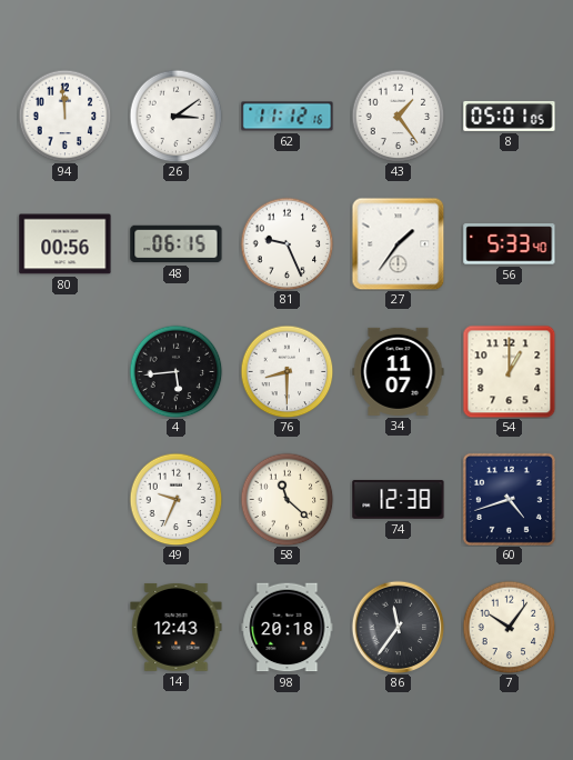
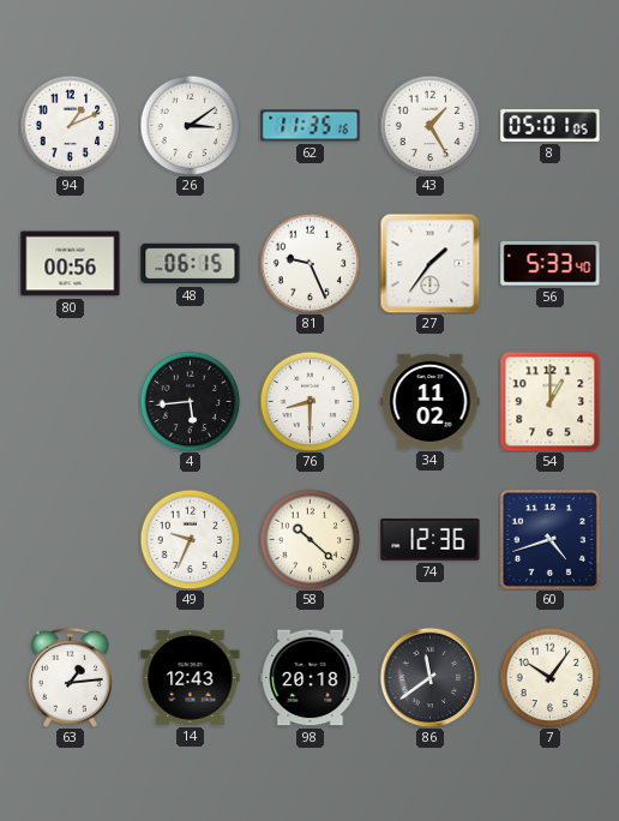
94: 11:59 -> 1:11
62: 11:12 -> 11:35
43: 1:24 -> 1:25
34: 11:07 -> 11:02
58: 11:22 -> 10:22
74: 12:38 -> 12:36
63: none -> 1:14
86: 11:36 -> 11:39
